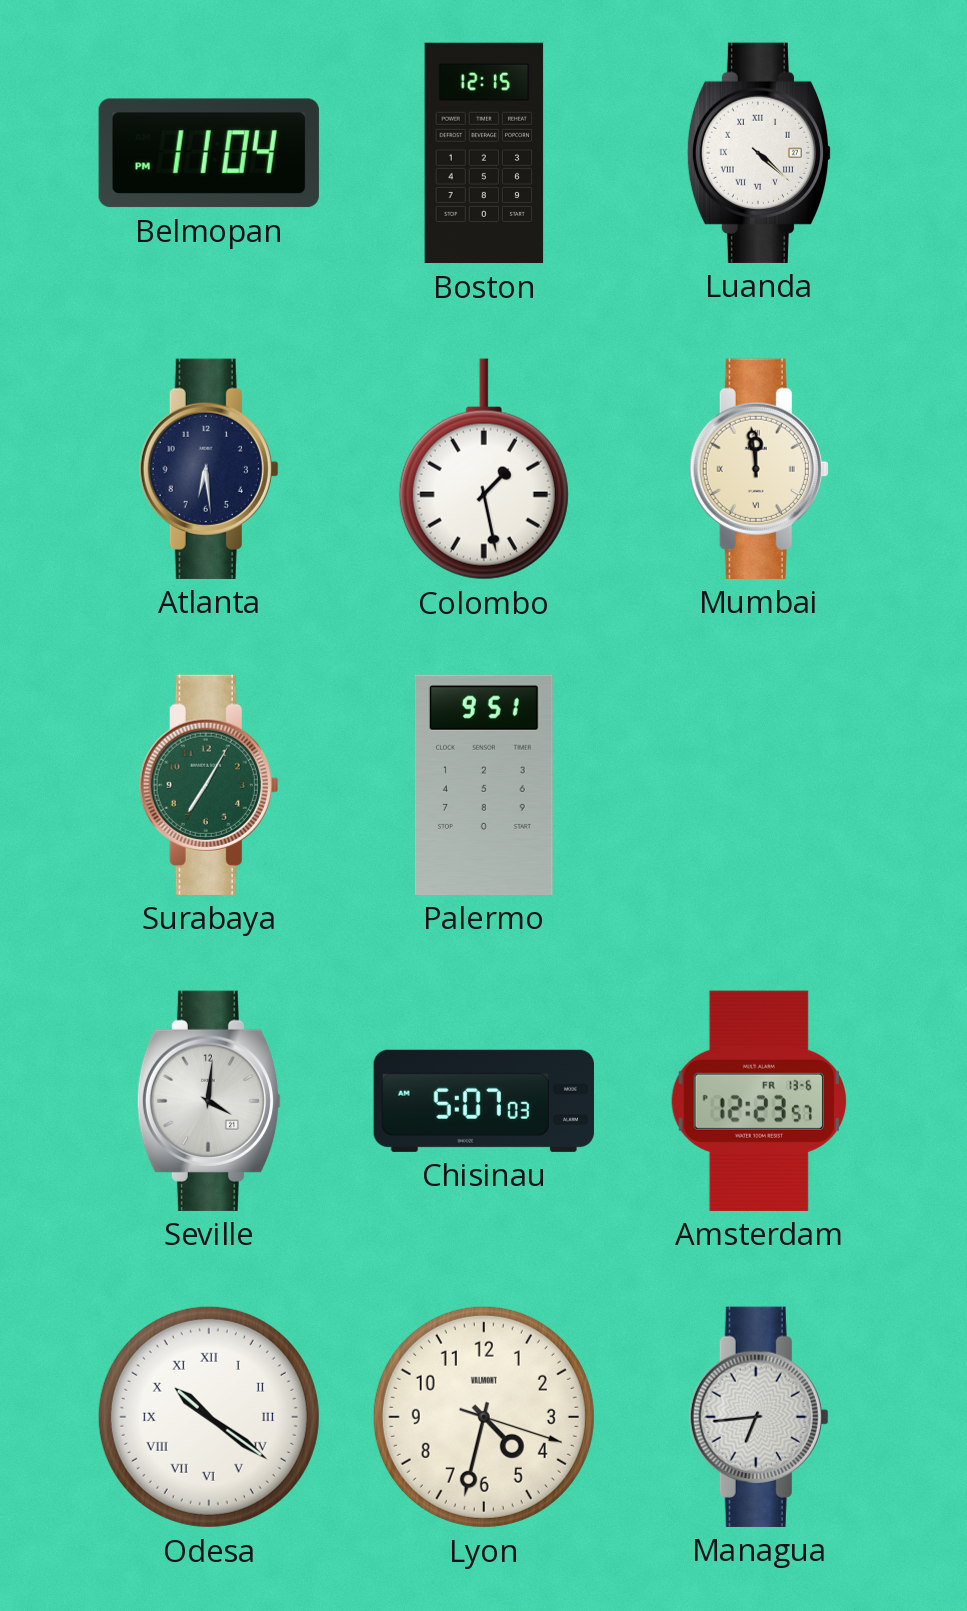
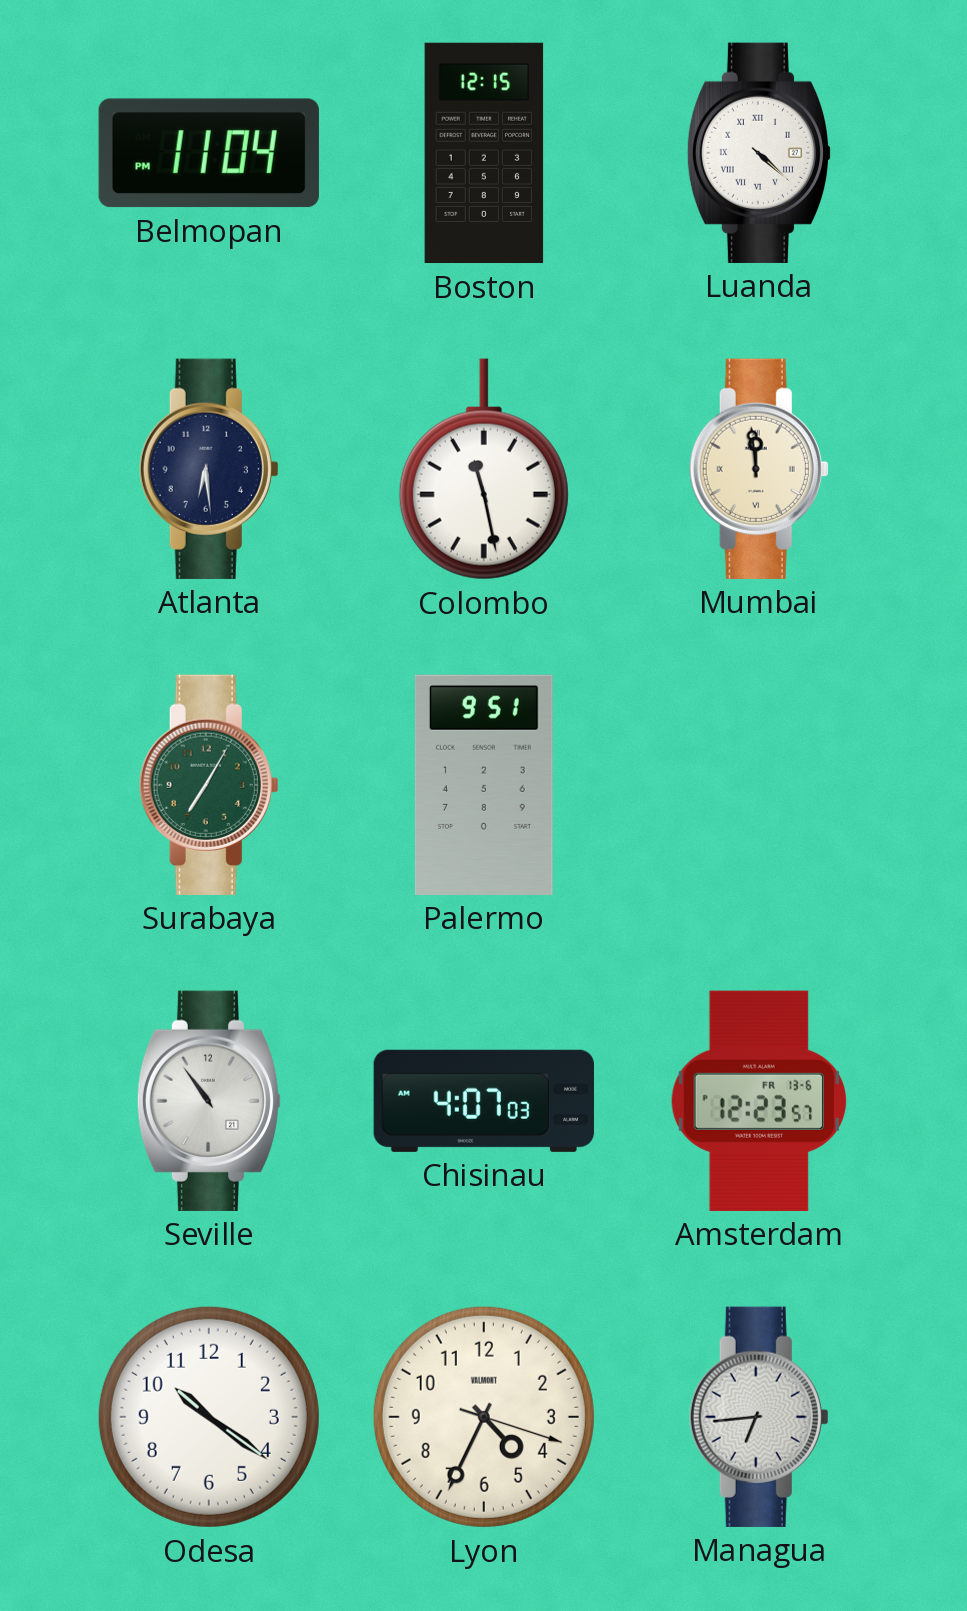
Colombo: 1:28 -> 11:28
Seville: 4:01 -> 10:54
Chisinau: 5:07 -> 4:07
Odesa numerals: Roman -> Arabic
Lyon: 4:32 -> 4:34
